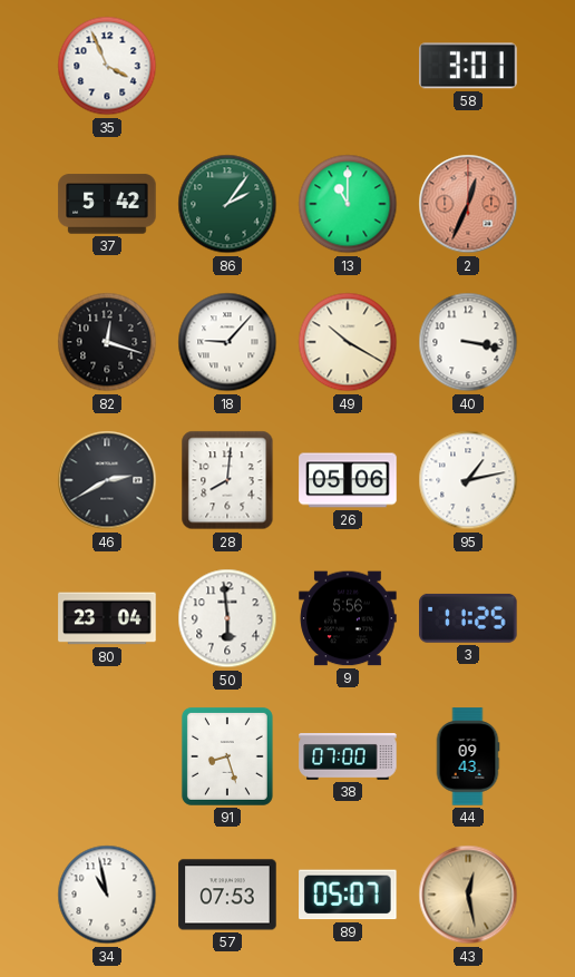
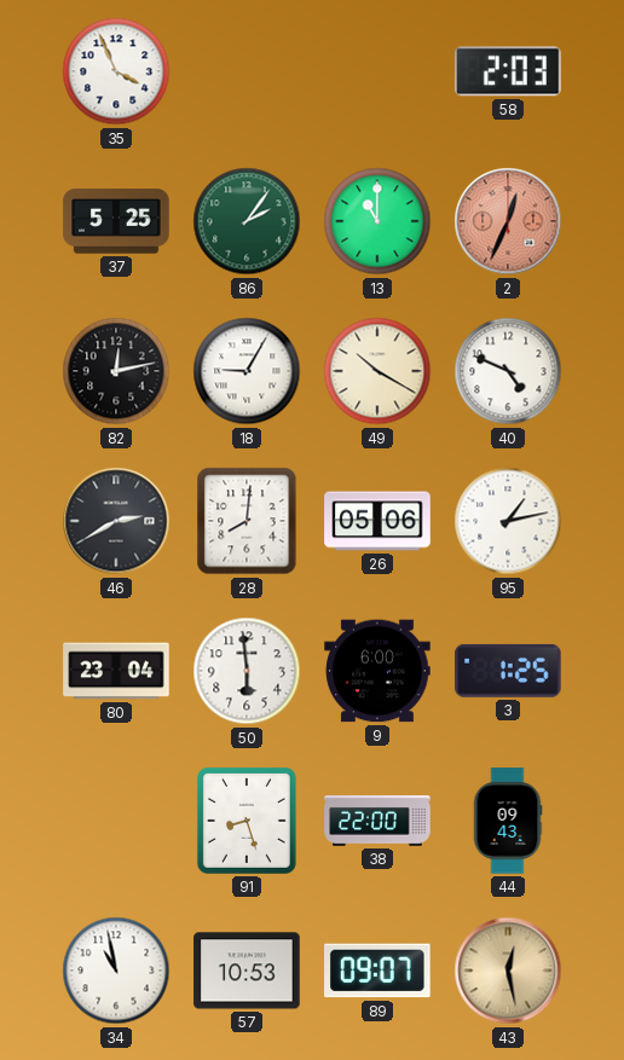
58: 3:01 -> 2:03
37: 5:42 -> 5:25
82: 12:18 -> 12:13
18: 9:07 -> 9:05
40: 3:17 -> 4:49
9: 5:56 -> 6:00
3: 11:25 -> 1:25
38: 07:00 -> 22:00
57: 07:53 -> 10:53
89: 05:07 -> 09:07
